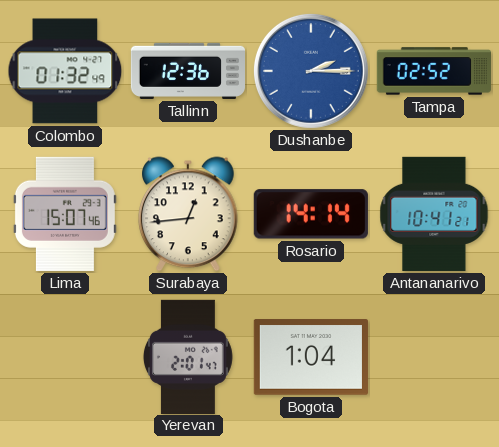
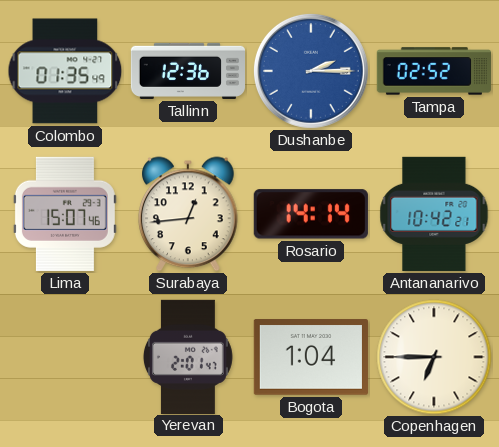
Colombo: 01:32 -> 01:35
Antananarivo: 10:41 -> 10:42
Copenhagen: none -> 6:45
